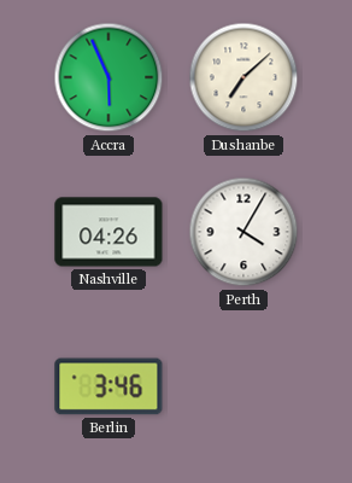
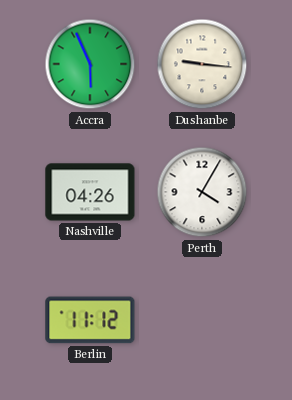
Dushanbe: 7:08 -> 9:16
Berlin: 3:46 -> 11:12
